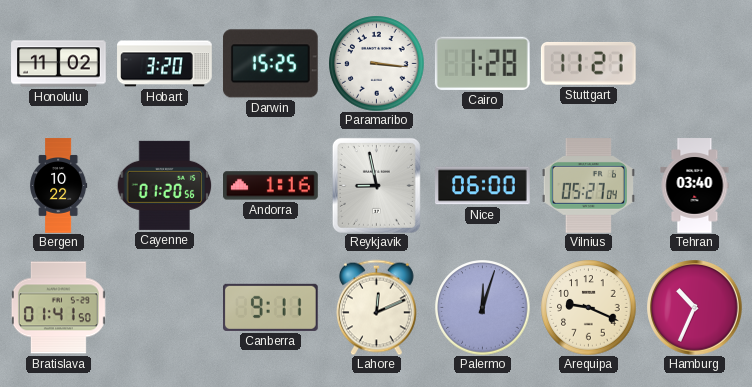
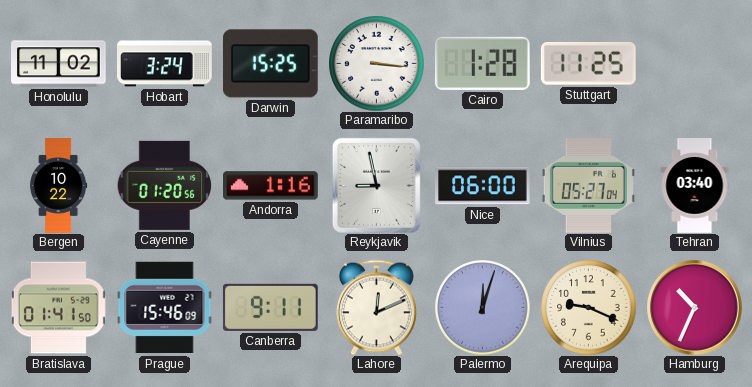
Hobart: 3:20 -> 3:24
Stuttgart: 11:21 -> 11:25
Prague: none -> 15:46
